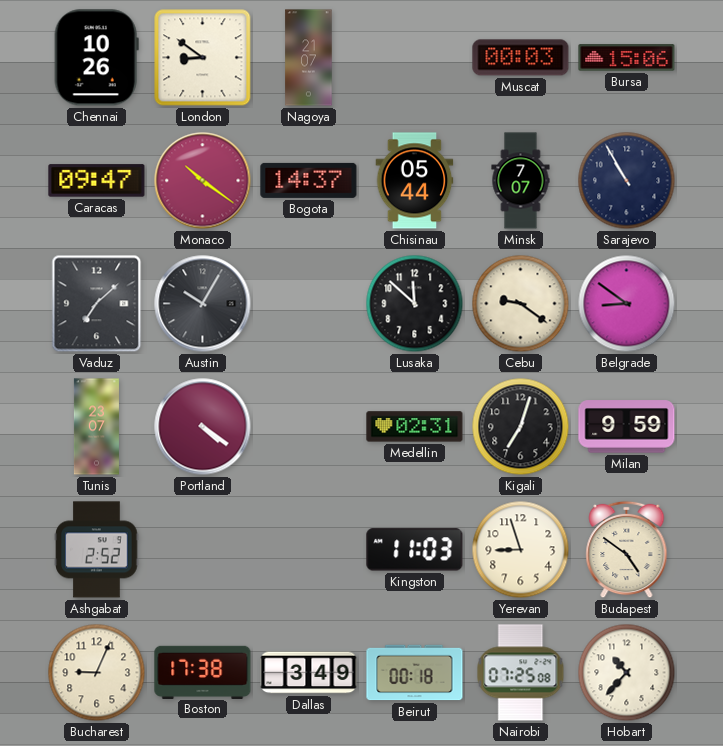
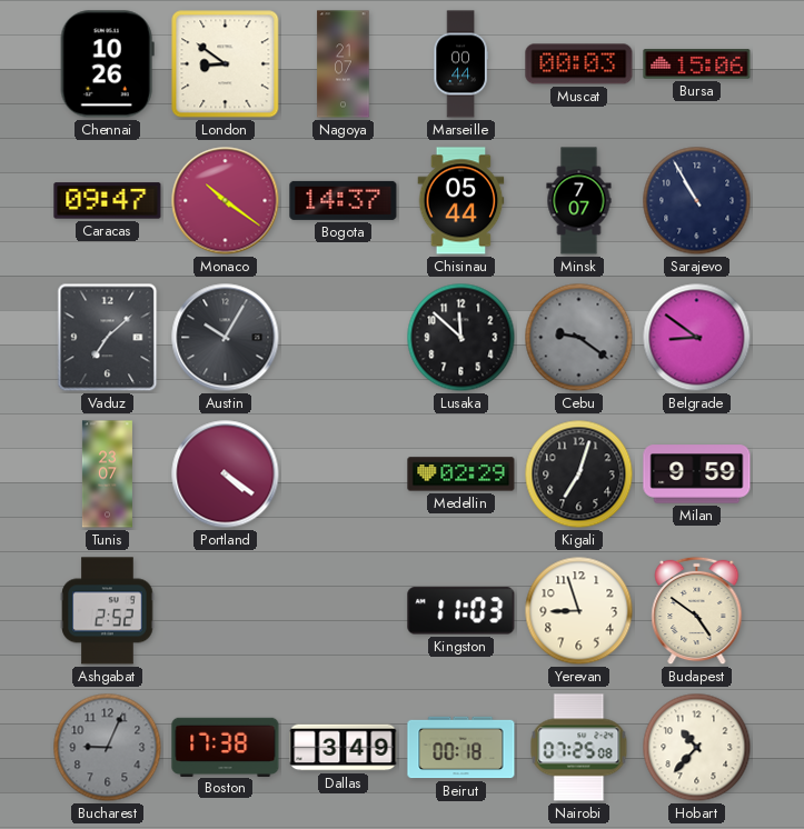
Marseille: none -> 00:44
Cebu dial: cream -> grey
Medellin: 02:31 -> 02:29
Bucharest dial: cream -> grey
